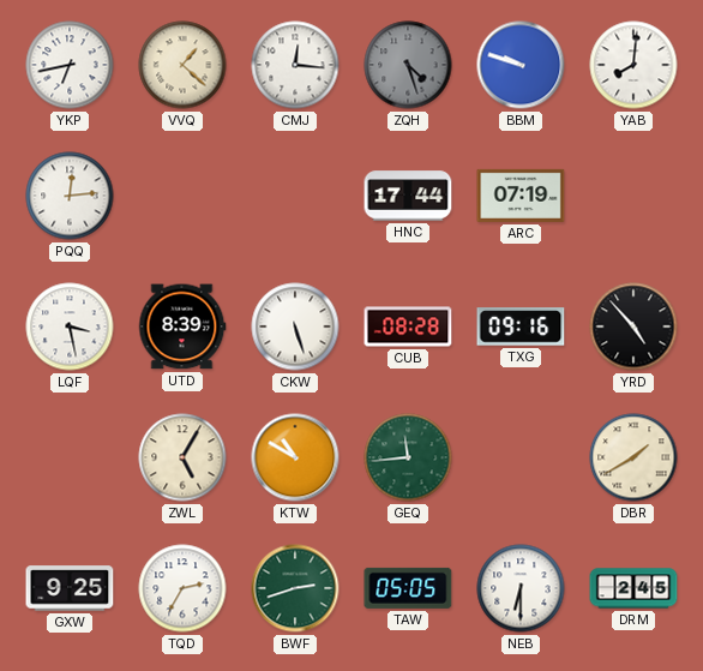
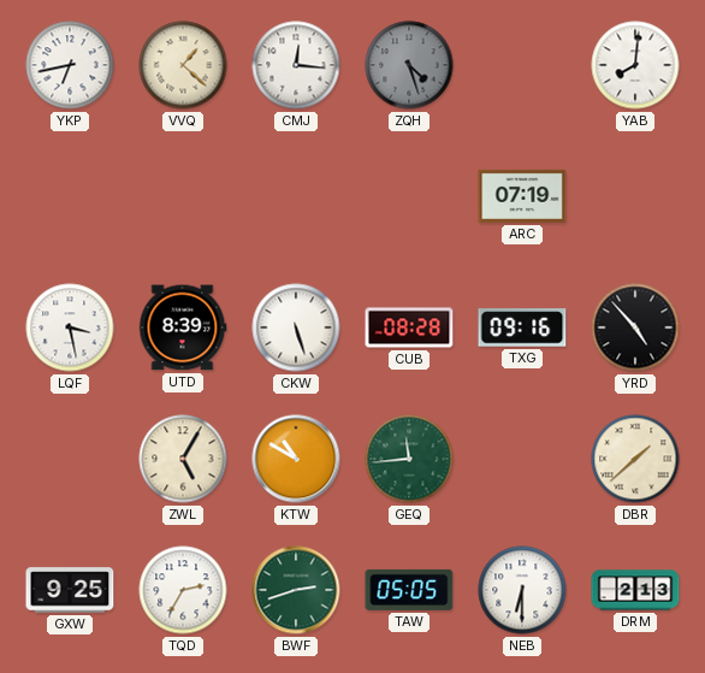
BBM: 9:48 -> none
PQQ: 12:14 -> none
HNC: 17:44 -> none
DBR: 1:40 -> 1:38
DRM: 2:45 -> 2:13
